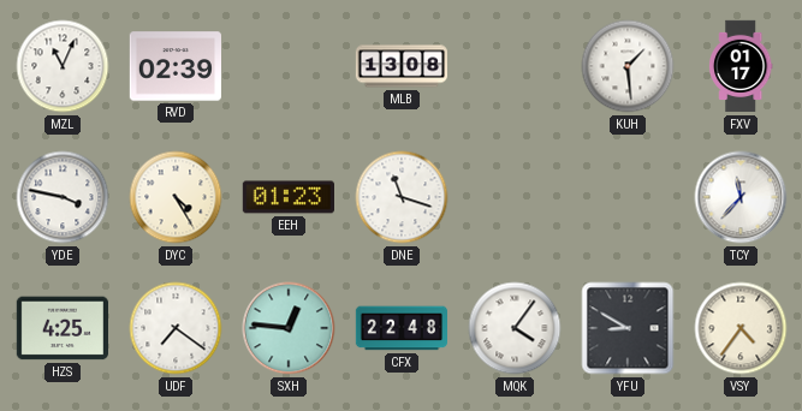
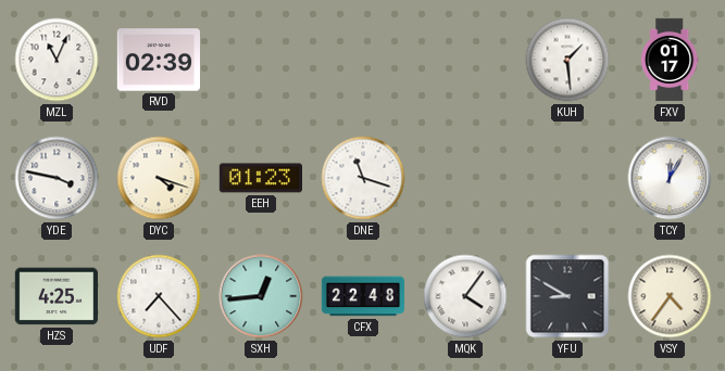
MLB: 13:08 -> none
DYC: 4:25 -> 4:18
TCY: 11:37 -> 12:05
UDF: 7:21 -> 7:23
SXH: 12:46 -> 12:44
